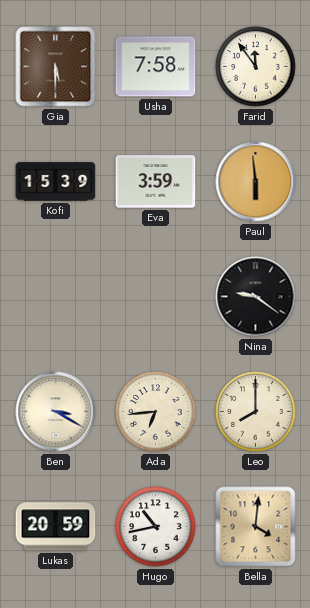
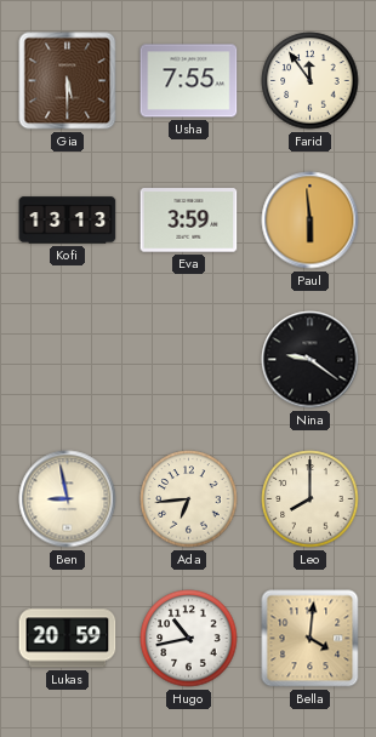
Usha: 7:58 -> 7:55
Kofi: 15:39 -> 13:13
Ben: 3:20 -> 8:58
